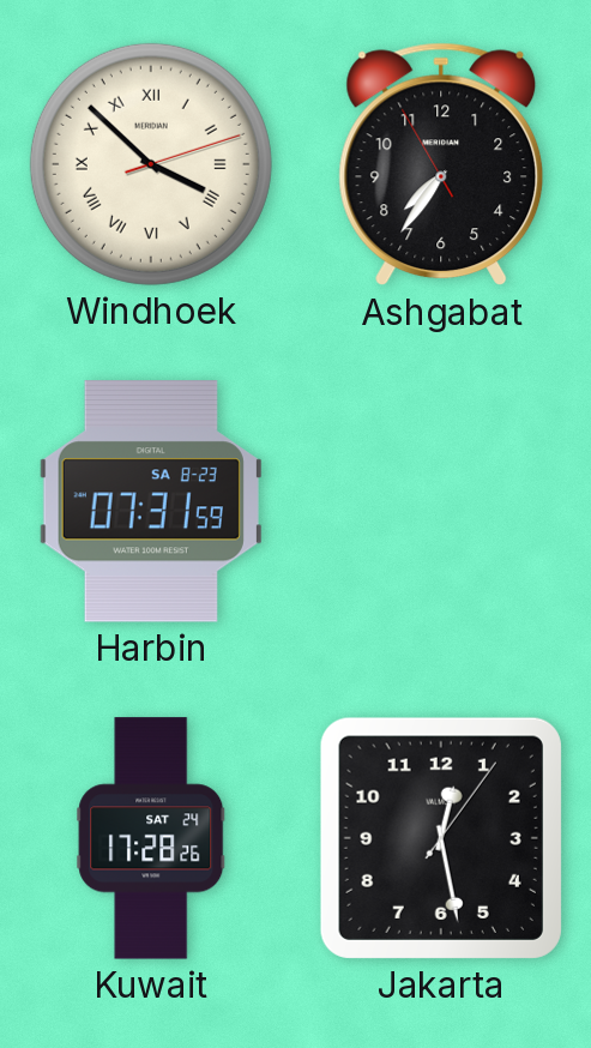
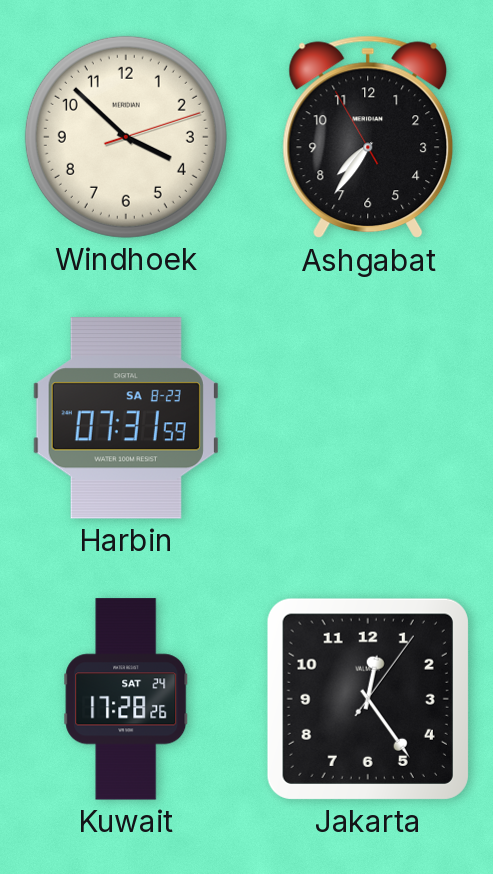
Windhoek numerals: Roman -> Arabic
Jakarta: 12:28 -> 12:24
